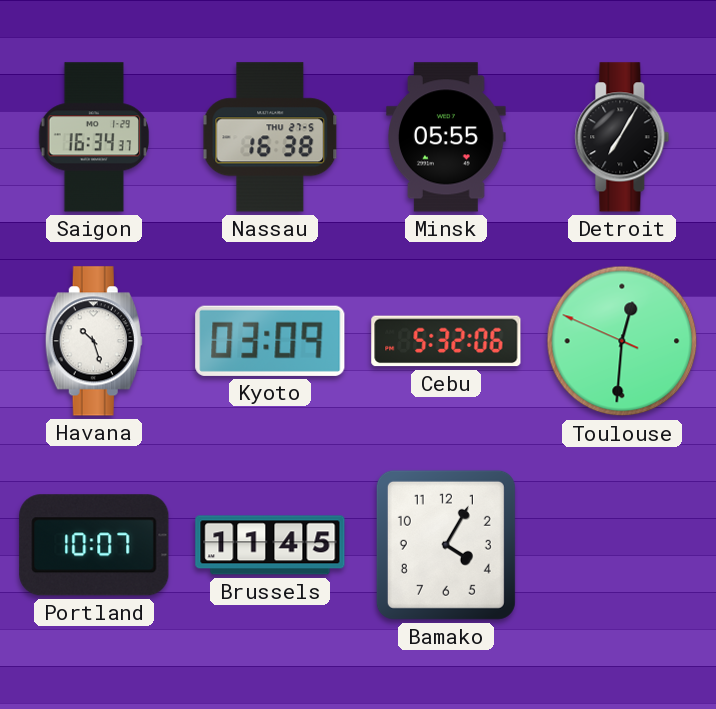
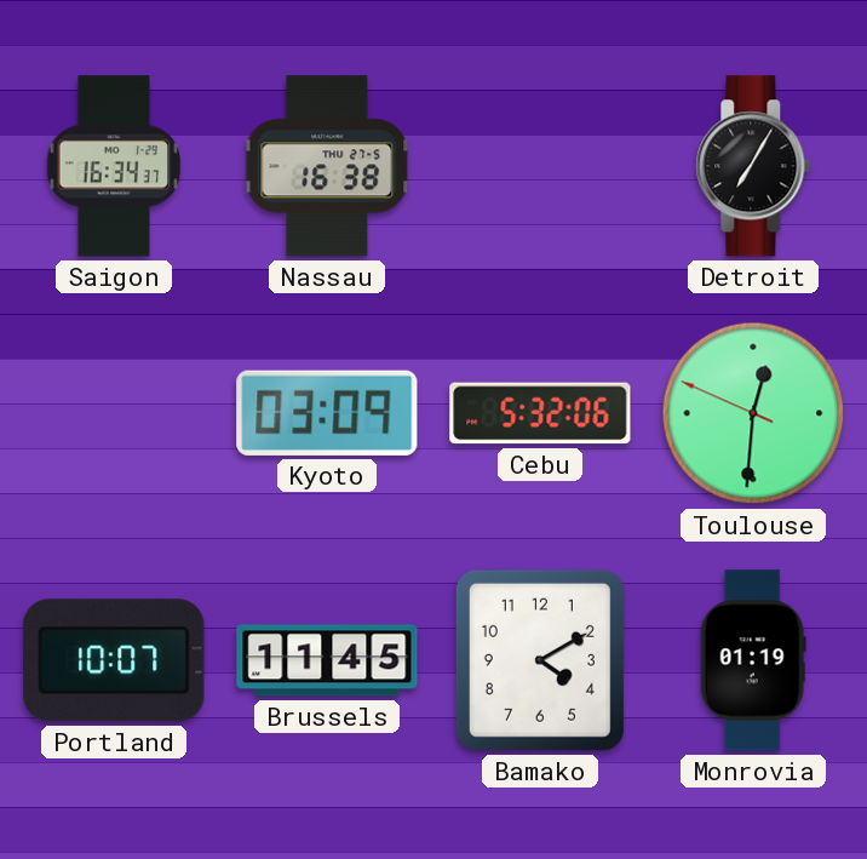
Minsk: 05:55 -> none
Havana: 10:27 -> none
Bamako: 4:05 -> 4:10
Monrovia: none -> 01:19
